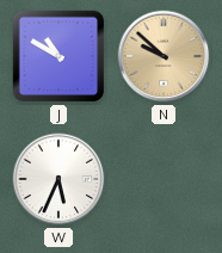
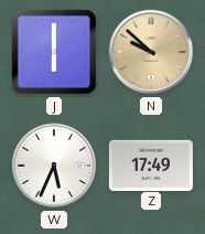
J: 10:50 -> 6:00
Z: none -> 17:49
